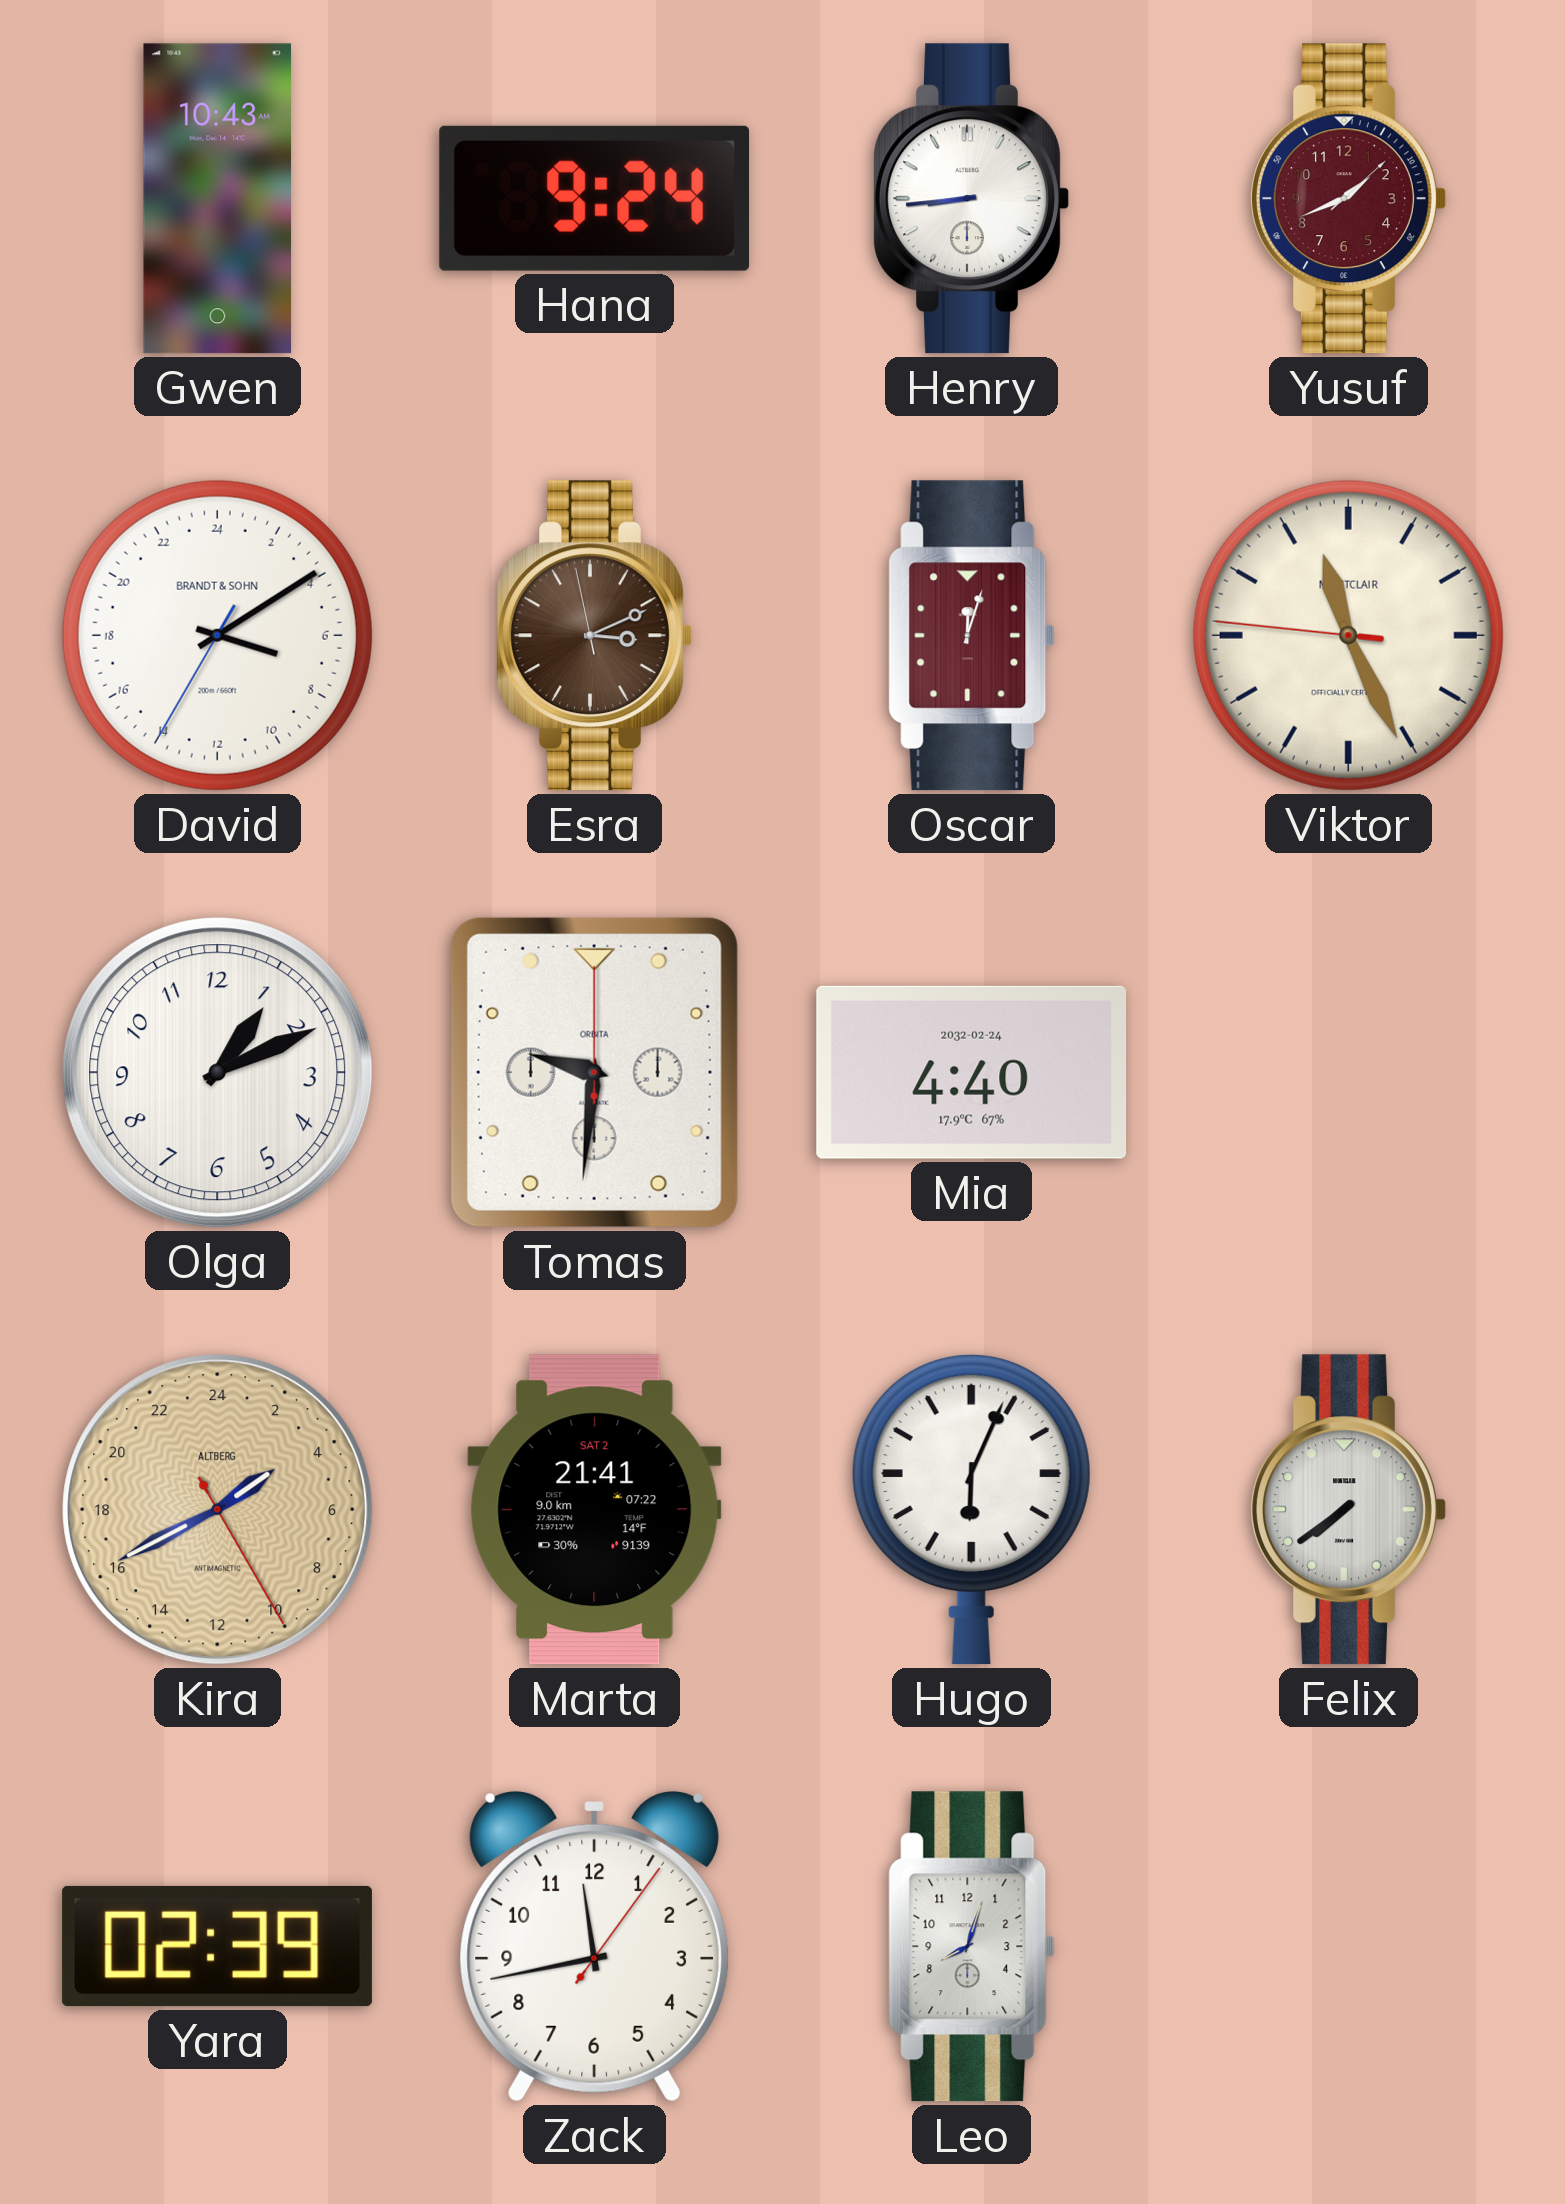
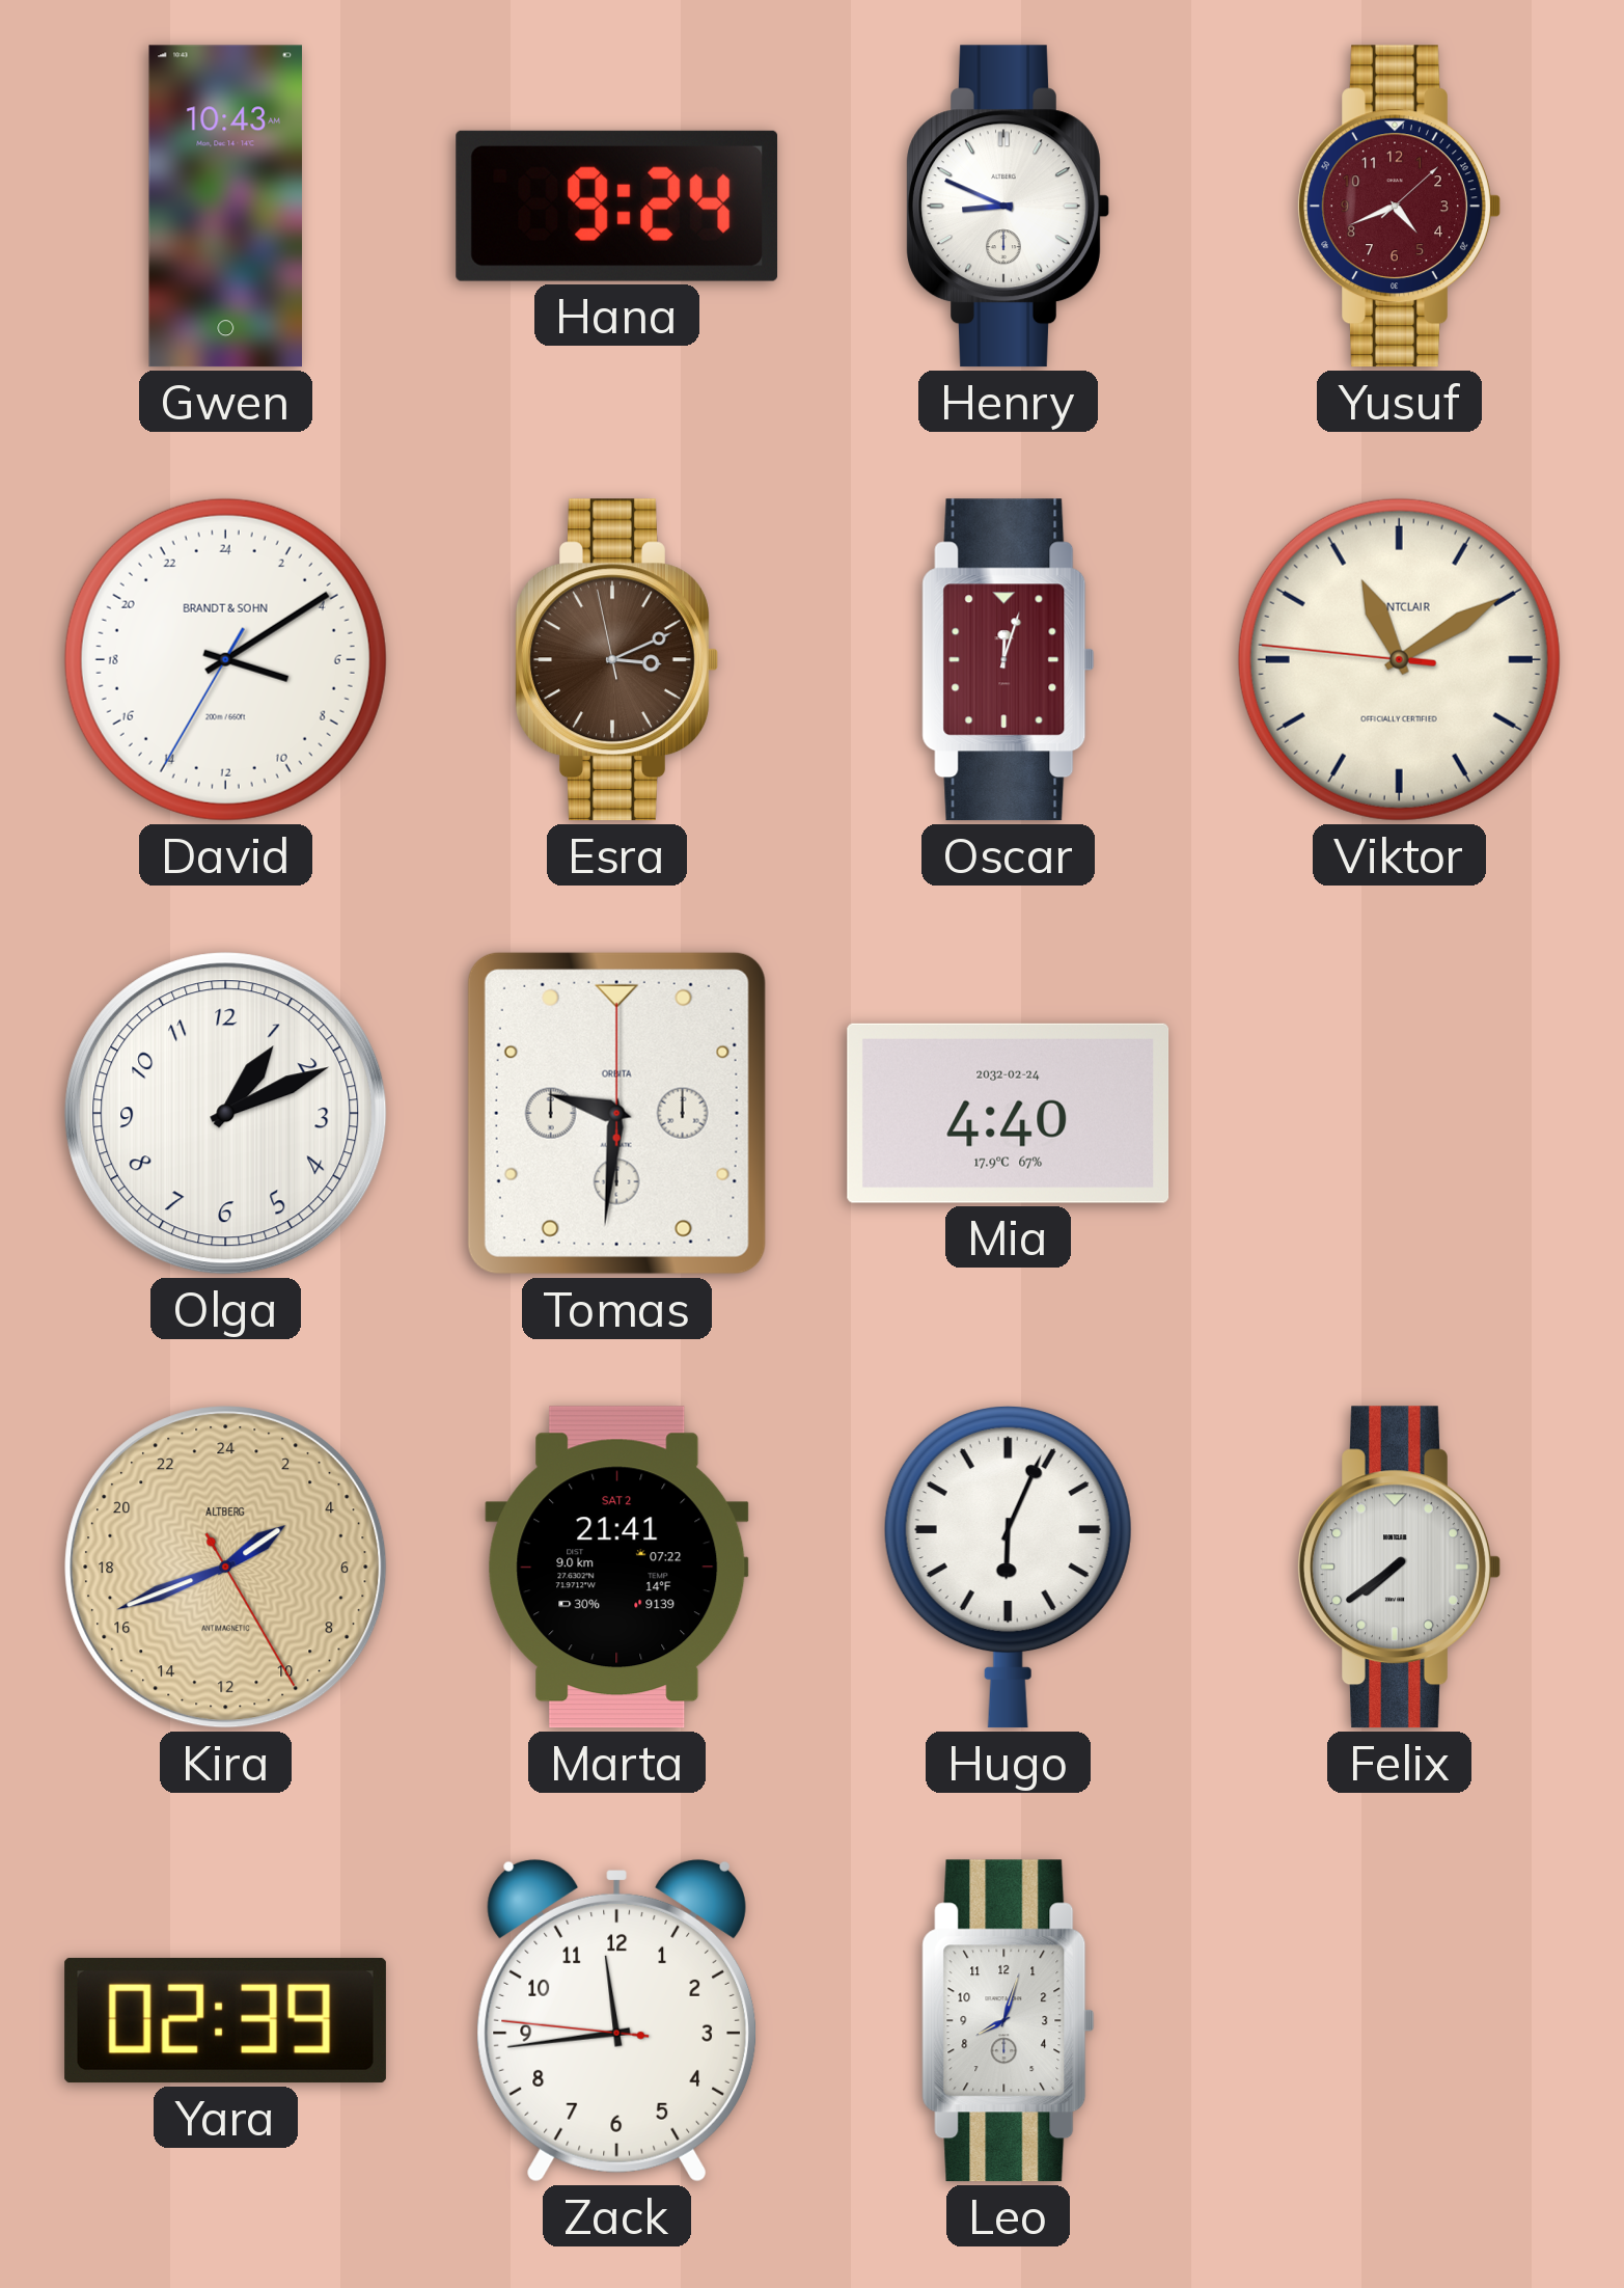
Henry: 8:44 -> 8:49
Yusuf: 1:41 -> 4:41
Viktor: 11:25 -> 11:09
Kira: 3:40 -> 3:41
Zack: 11:43:06 -> 11:43:46
